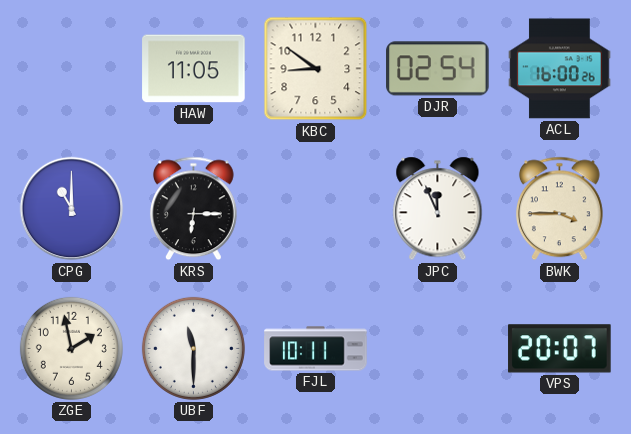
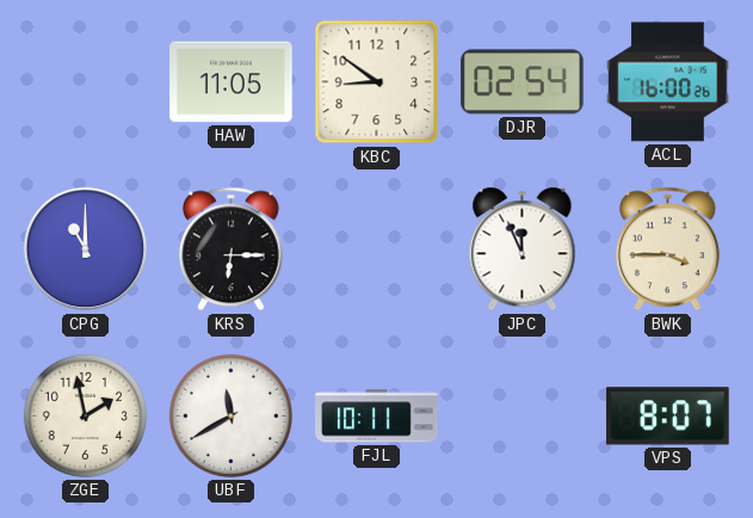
UBF: 11:30 -> 11:40
VPS: 20:07 -> 8:07
